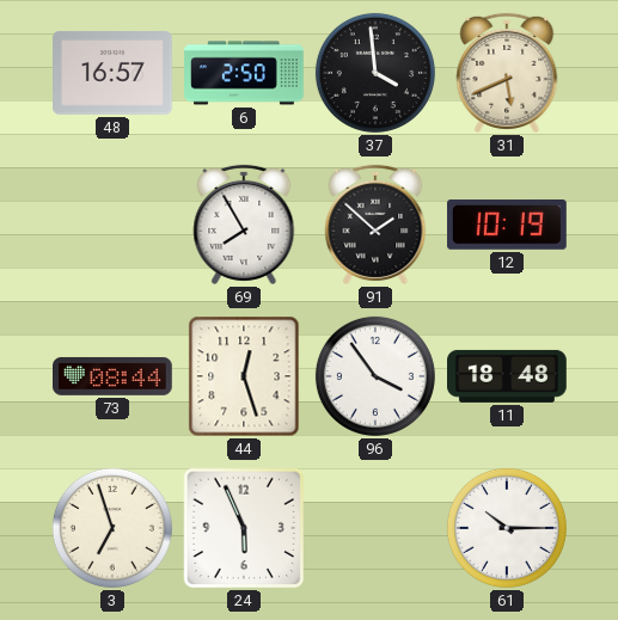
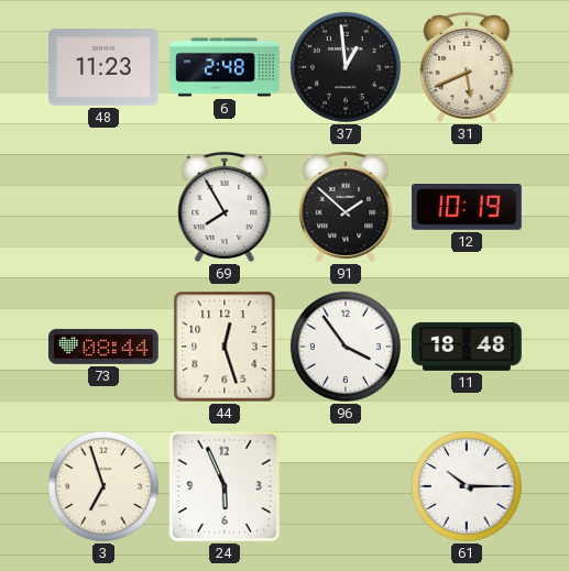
48: 16:57 -> 11:23
6: 2:50 -> 2:48
37: 3:59 -> 12:59
